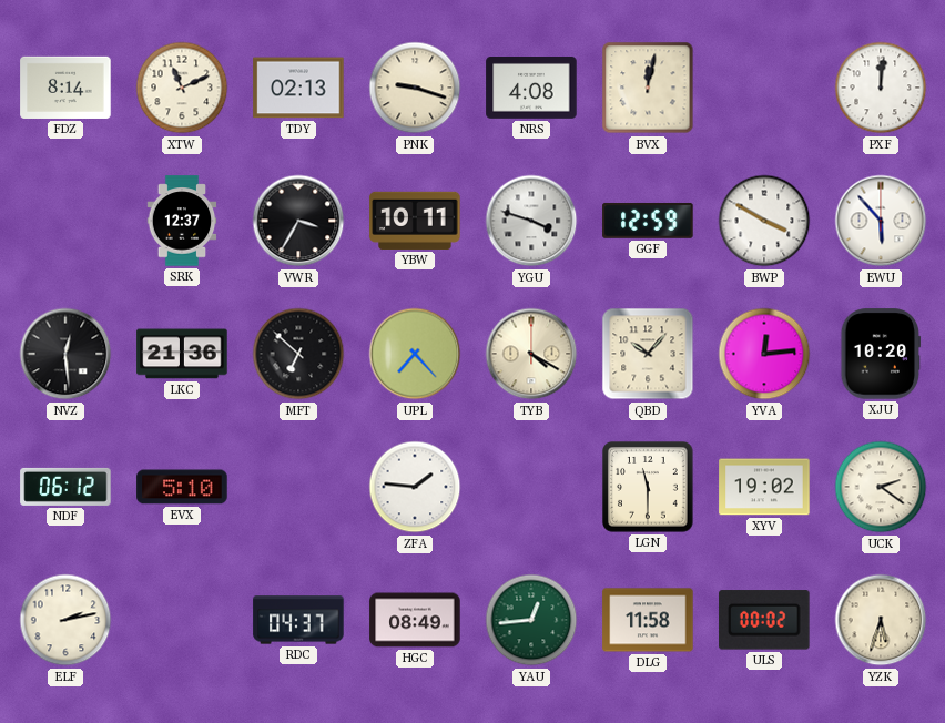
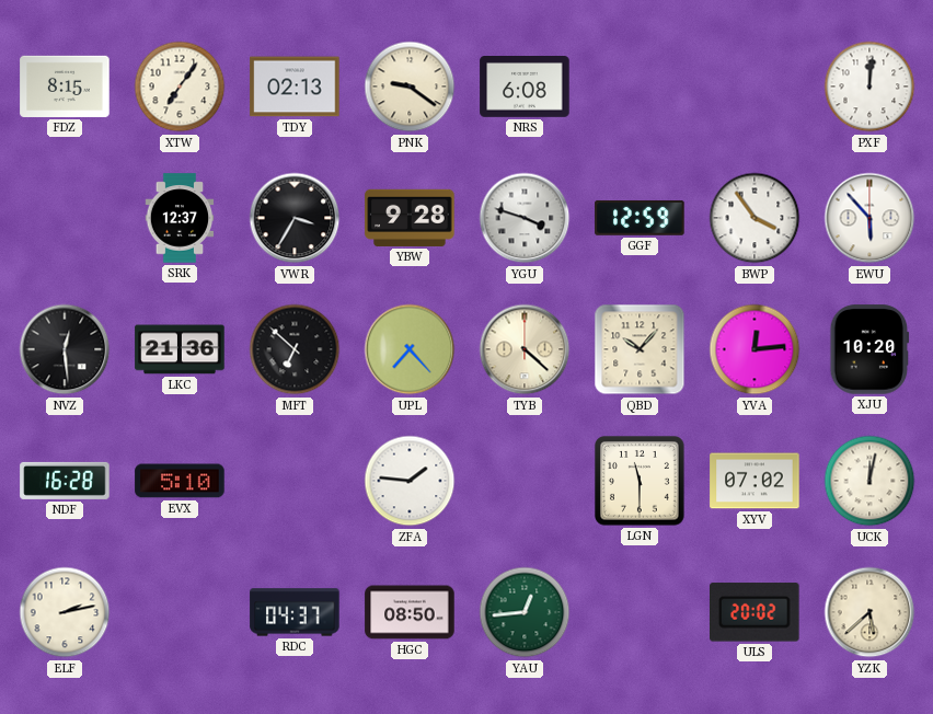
FDZ: 8:14 -> 8:15
XTW: 11:11 -> 7:06
PNK: 9:18 -> 9:21
NRS: 4:08 -> 6:08
BVX: 12:02 -> none
YBW: 10:11 -> 9:28
BWP: 3:50 -> 3:54
TYB: 4:20 -> 4:22
NDF: 06:12 -> 16:28
XYV: 19:02 -> 07:02
UCK: 2:21 -> 12:02
HGC: 08:49 -> 08:50
DLG: 11:58 -> none
ULS: 00:02 -> 20:02
YZK: 5:33 -> 5:38
